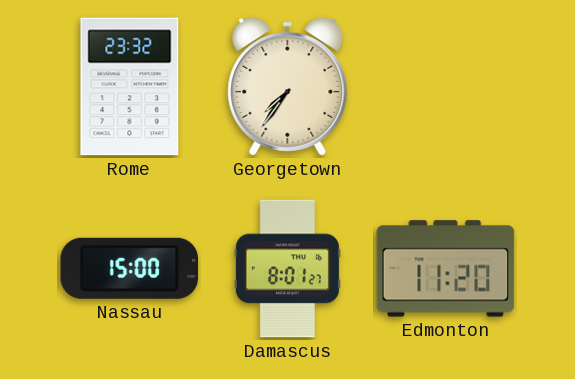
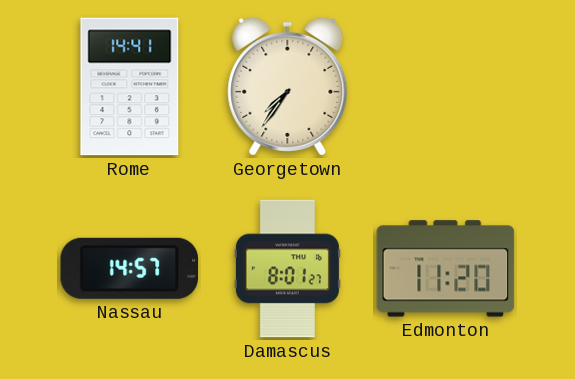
Rome: 23:32 -> 14:41
Nassau: 15:00 -> 14:57
